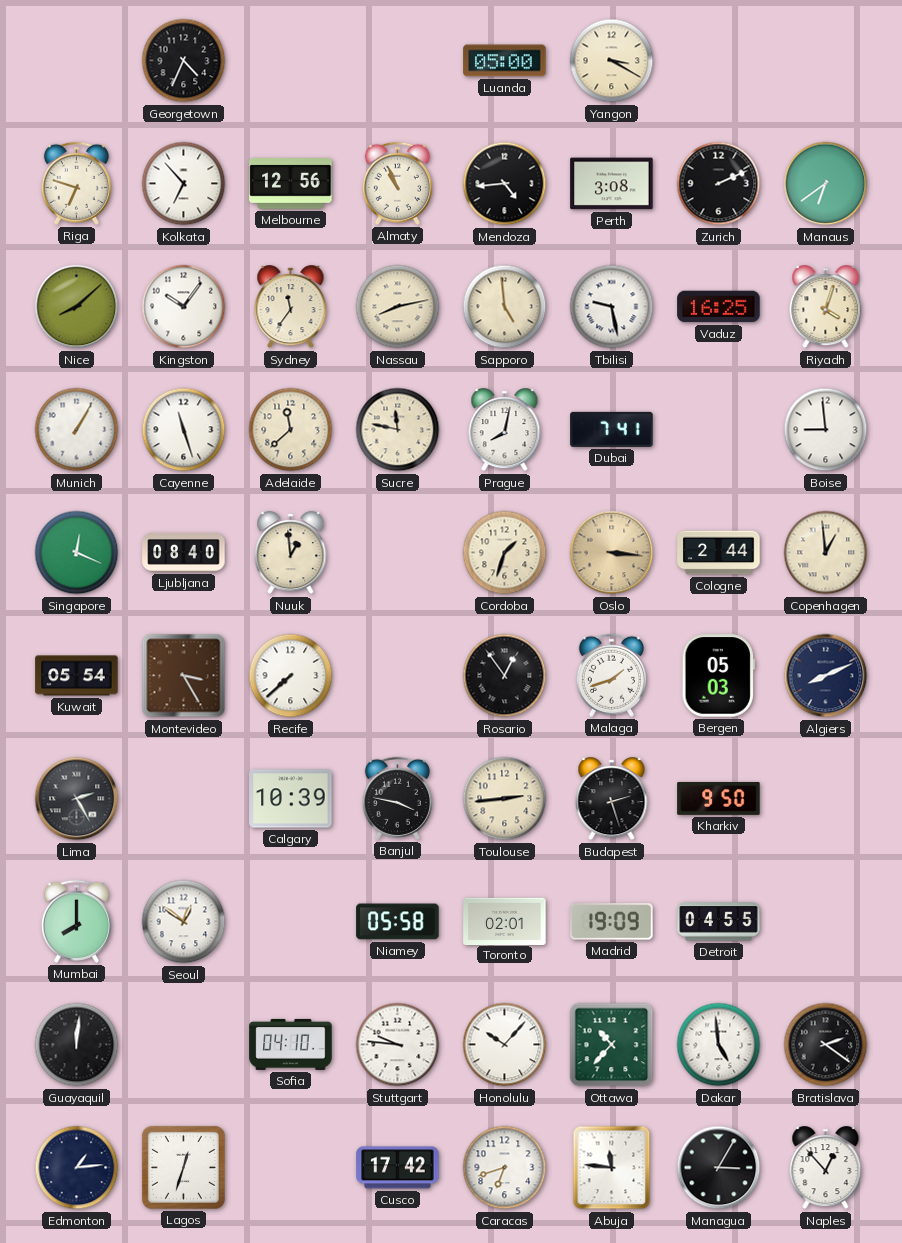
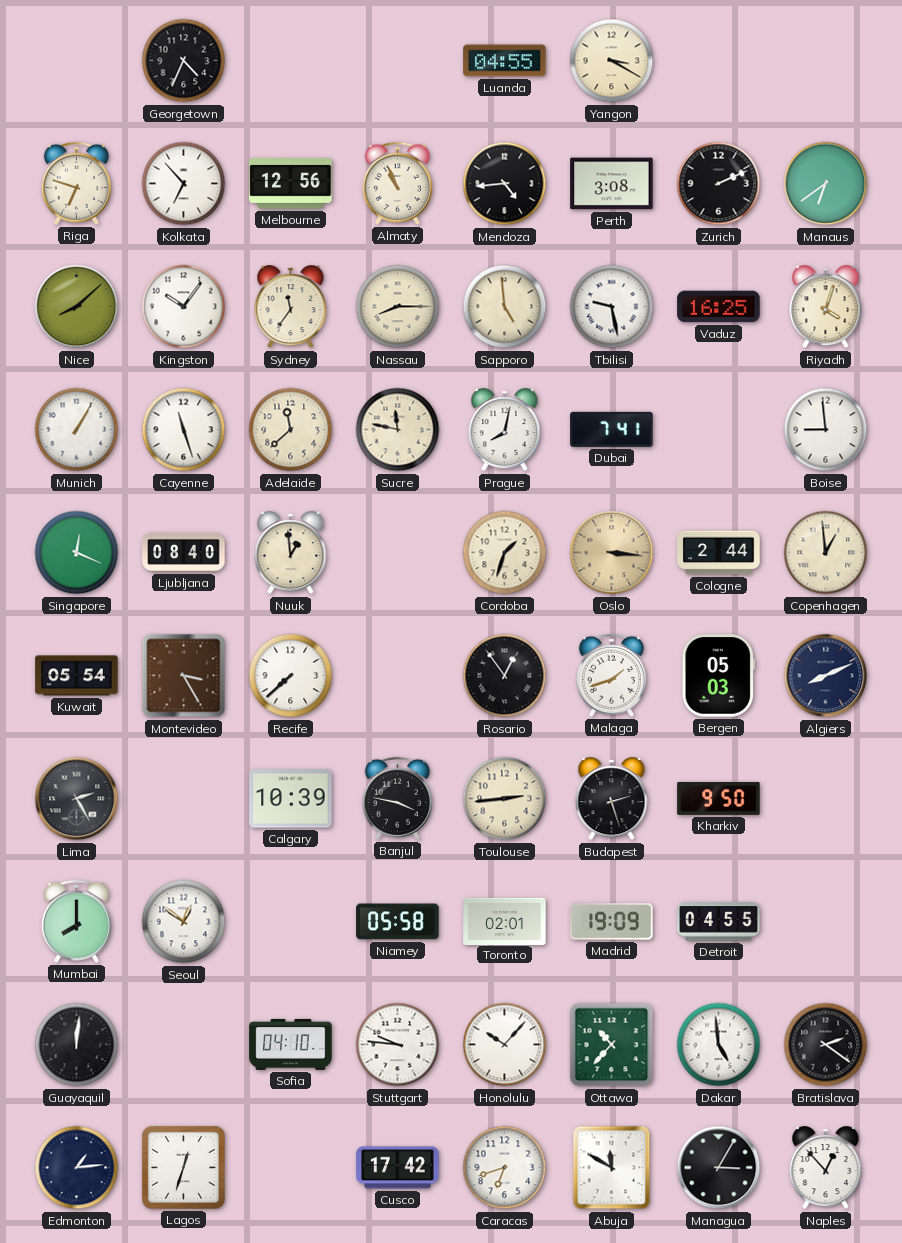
Luanda: 05:00 -> 04:55
Nassau: 8:13 -> 8:15
Abuja: 11:46 -> 11:50
